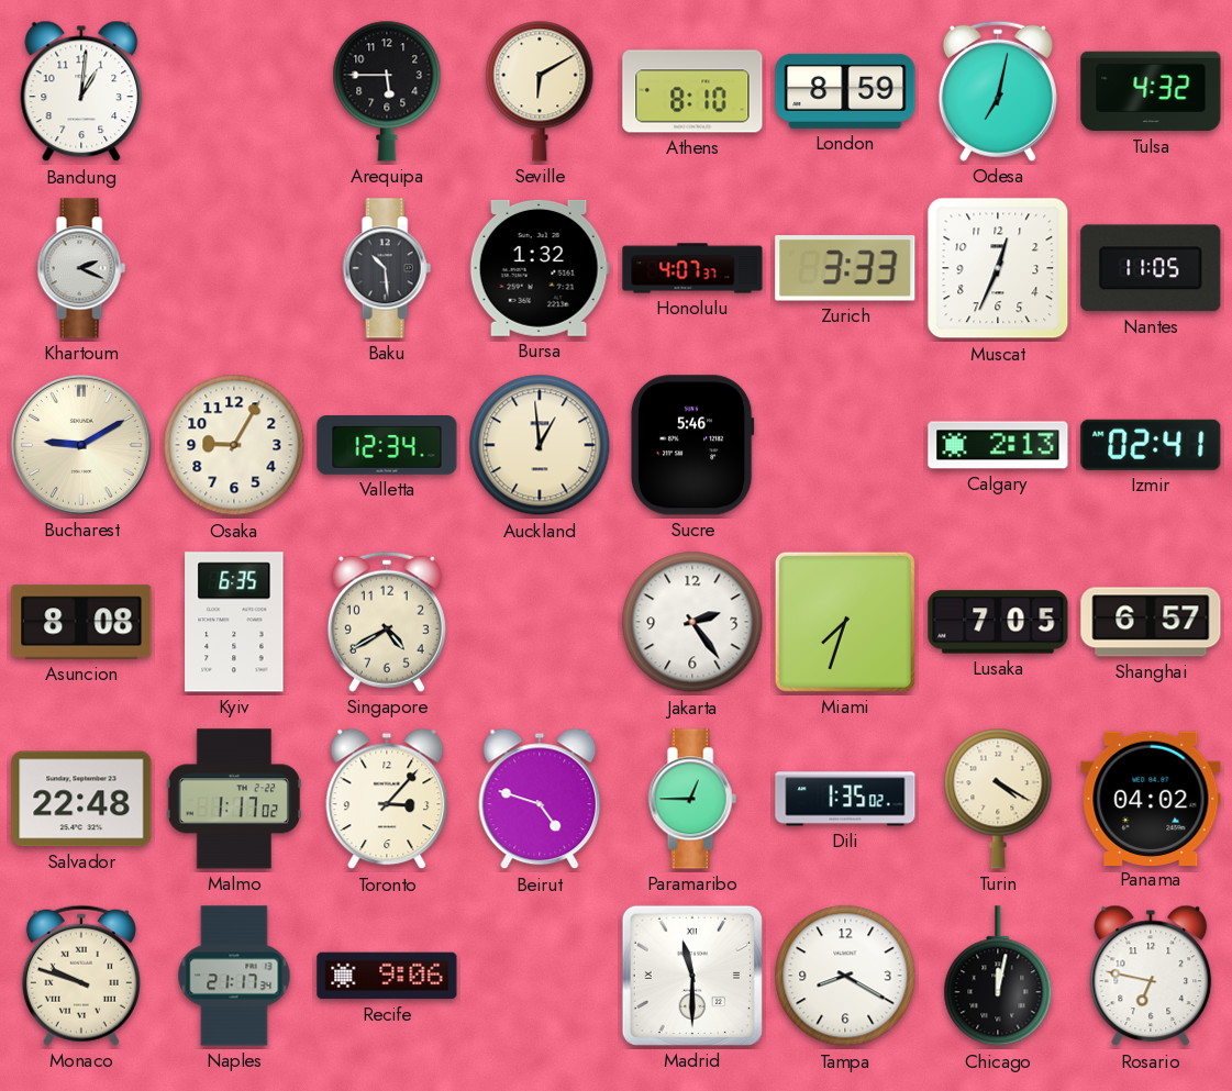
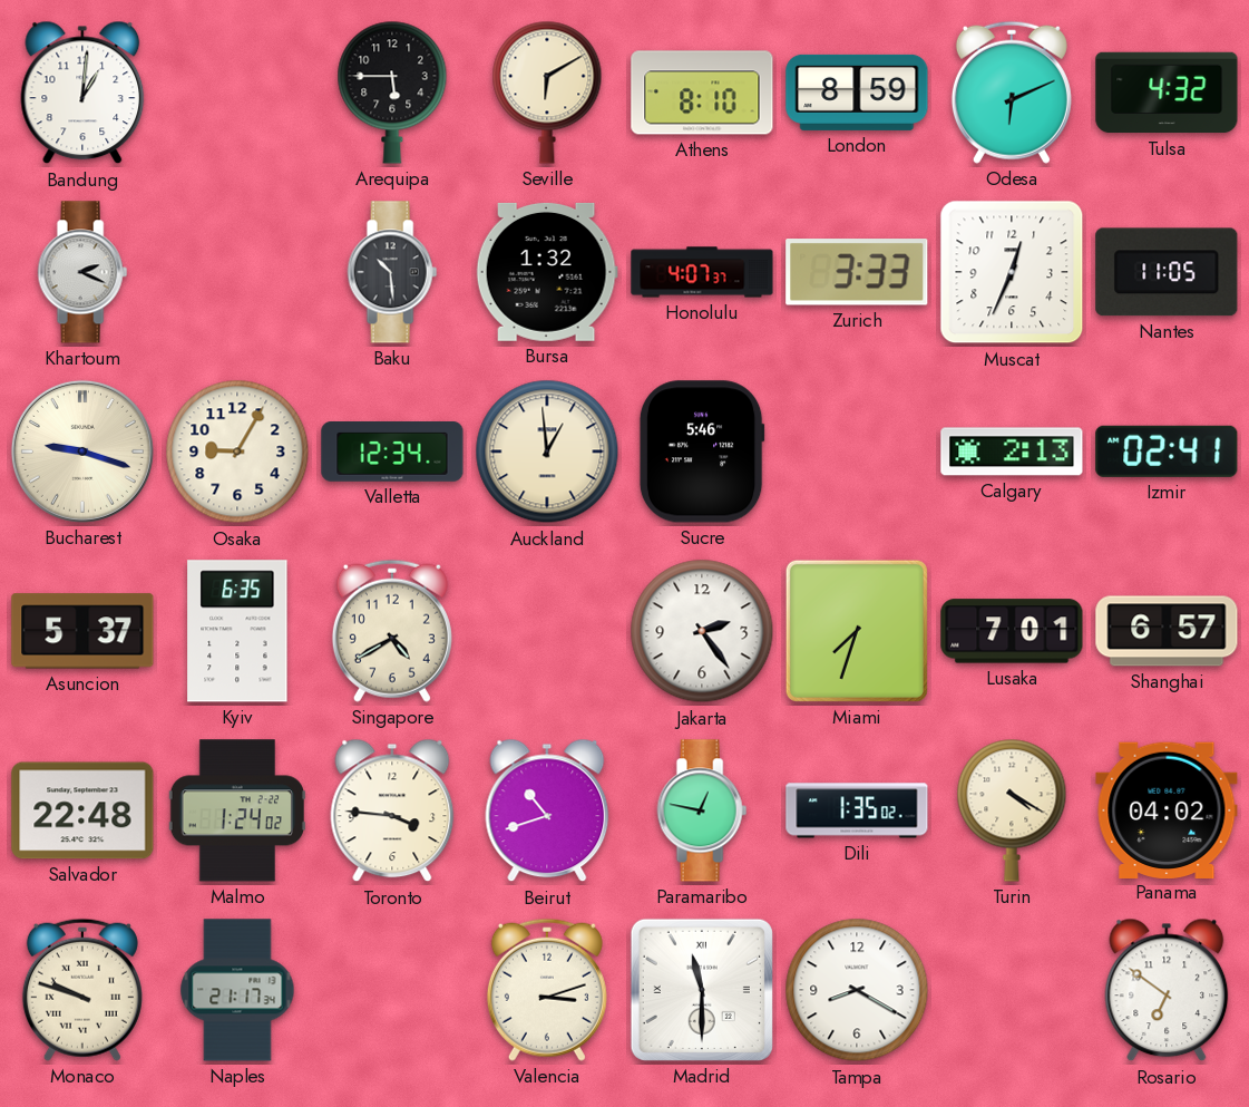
Odesa: 7:02 -> 6:11
Bucharest: 9:10 -> 9:18
Asuncion: 8:08 -> 5:37
Lusaka: 7:05 -> 7:01
Malmo: 1:17 -> 1:24
Toronto: 3:07 -> 3:46
Beirut: 4:48 -> 10:42
Paramaribo: 12:45 -> 12:47
Recife: 9:06 -> none
Valencia: none -> 3:12
Chicago: 12:02 -> none
Rosario: 6:47 -> 6:51
